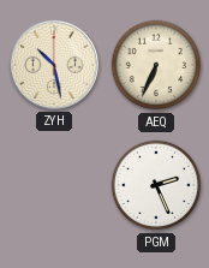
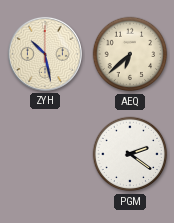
AEQ: 6:34 -> 6:38
PGM: 2:26 -> 2:21
